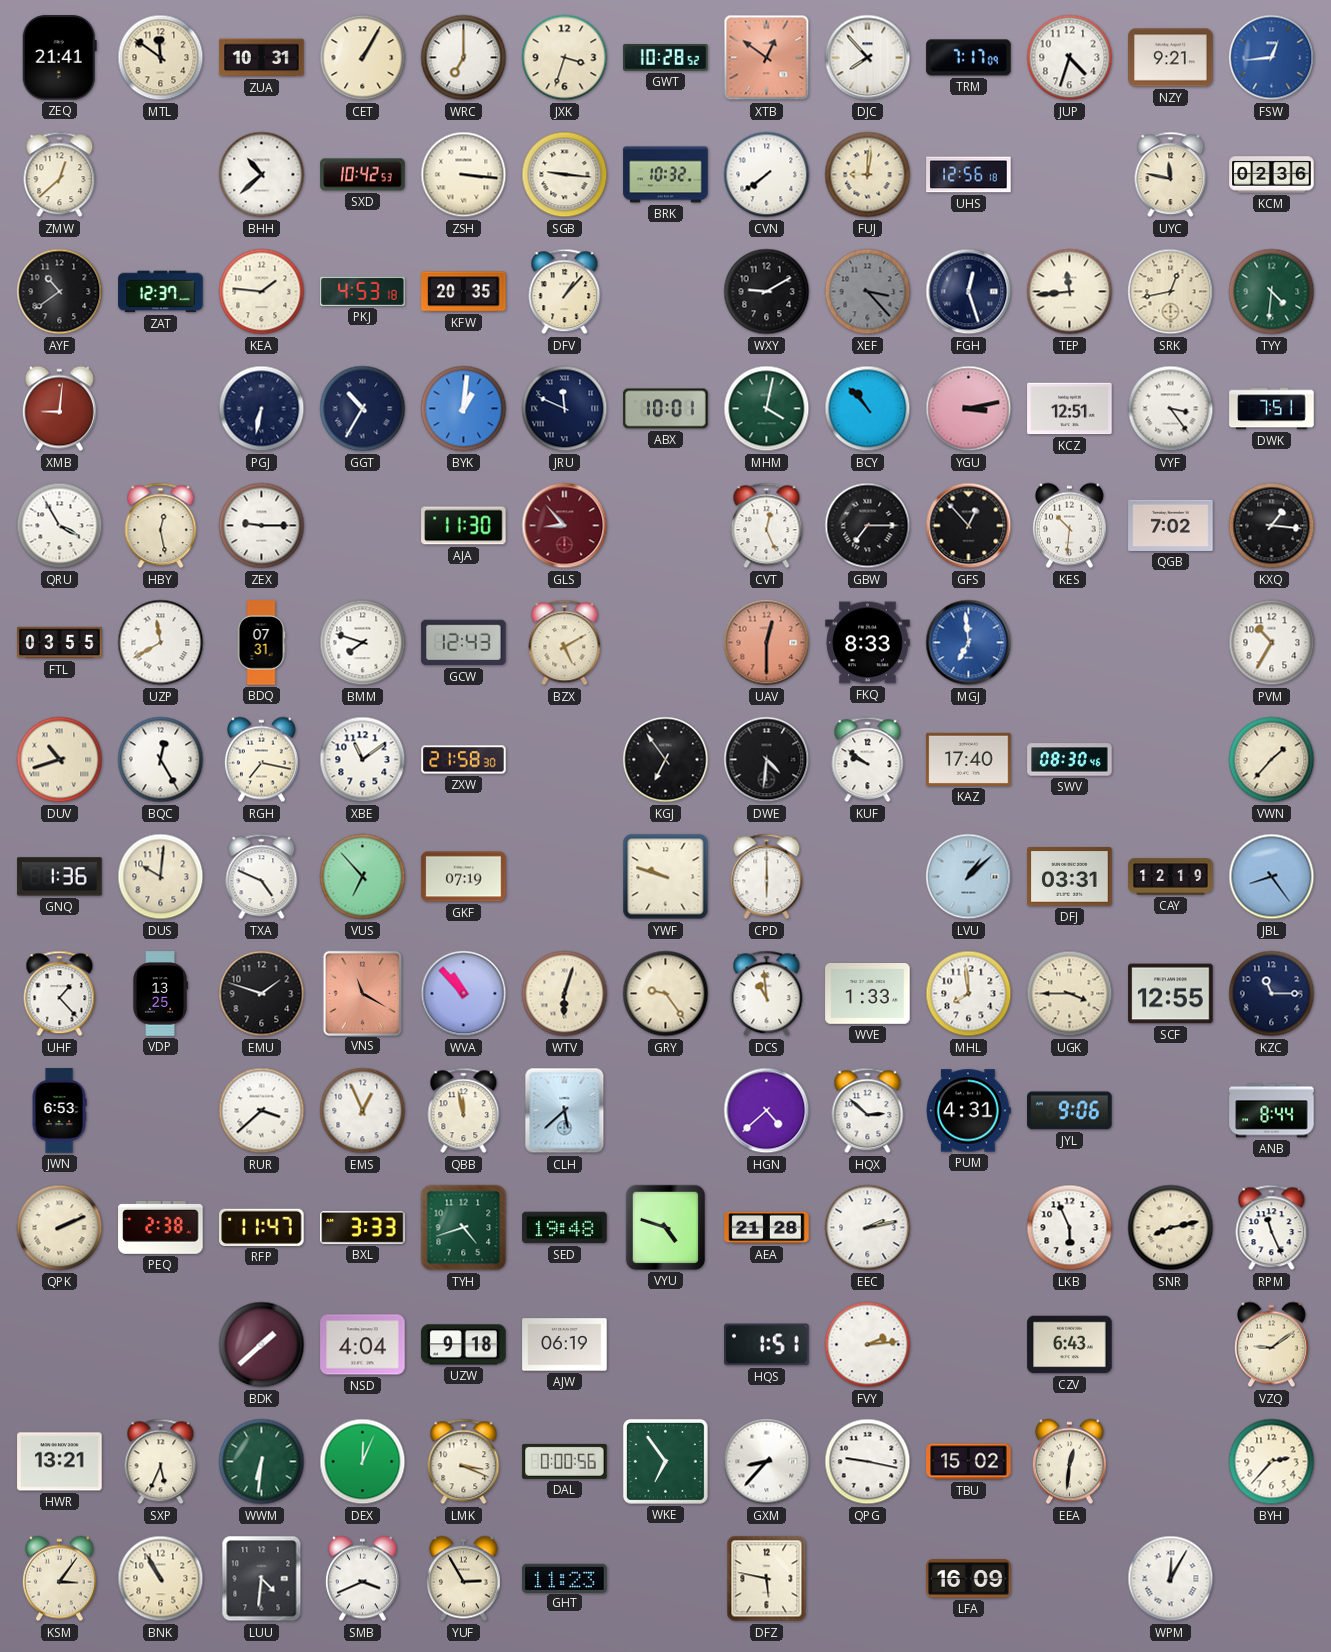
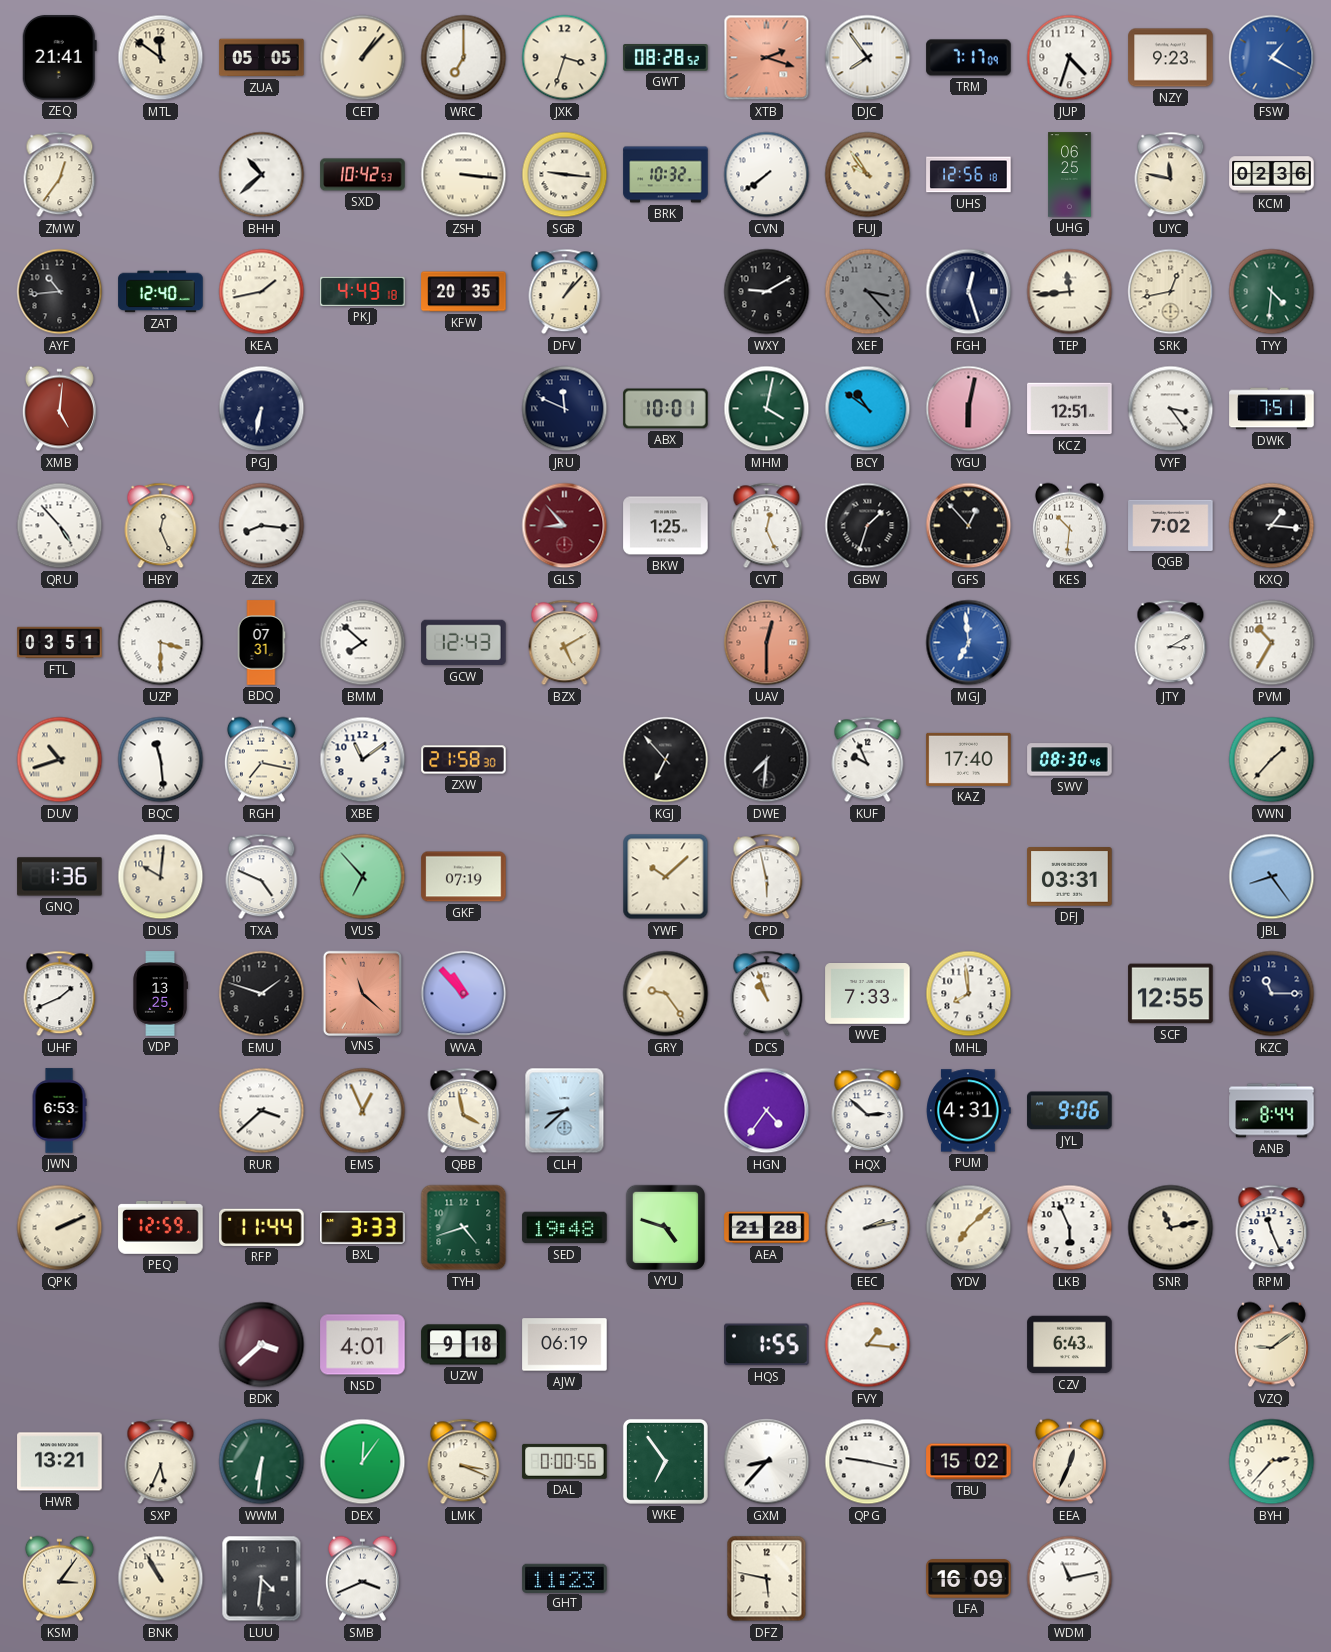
ZUA: 10:31 -> 05:05
CET: 1:05 -> 1:07
GWT: 10:28 -> 08:28
XTB: 12:51 -> 2:18
DJC: 7:53 -> 7:54
NZY: 9:21 -> 9:23
FSW: 12:44 -> 1:20
ZMW: 12:38 -> 12:36
FUJ: 9:01 -> 9:54
UHG: none -> 06:25
AYF: 10:39 -> 10:44
ZAT: 12:37 -> 12:40
KEA: 1:46 -> 1:43
PKJ: 4:53 -> 4:49
XMB: 9:01 -> 5:01
GGT: 10:35 -> none
BYK: 1:01 -> none
BCY: 10:53 -> 10:51
YGU: 3:13 -> 6:02
QRU: 3:55 -> 4:53
HBY: 12:28 -> 12:26
ZEX: 9:15 -> 8:16
AJA: 11:30 -> none
BKW: none -> 1:25
GBW: 7:15 -> 1:33
FTL: 03:55 -> 03:51
UZP: 11:40 -> 3:30
BMM: 7:48 -> 7:52
FKQ: 8:33 -> none
JTY: none -> 3:10
BQC: 12:25 -> 11:29
KGJ: 6:54 -> 6:53
DWE: 4:31 -> 7:31
KUF: 9:51 -> 9:56
YWF: 9:48 -> 10:08
CPD: 6:00 -> 5:58
LVU: 1:08 -> none
CAY: 12:19 -> none
UHF: 1:23 -> 1:41
VNS: 11:20 -> 11:22
WTV: 6:03 -> none
DCS: 10:59 -> 10:57
WVE: 1:33 -> 7:33
UGK: 3:45 -> none
QBB: 11:58 -> 3:58
CLH: 5:38 -> 8:38
HGN: 4:38 -> 4:36
PEQ: 2:38 -> 12:59
RFP: 11:47 -> 11:44
YDV: none -> 7:08
SNR: 8:13 -> 11:13
BDK: 1:38 -> 3:38
NSD: 4:04 -> 4:01
HQS: 1:51 -> 1:55
FVY: 2:14 -> 1:16
DEX: 12:04 -> 12:06
EEA: 12:31 -> 12:34
YUF: 2:55 -> none
WDM: none -> 11:13
WPM: 12:05 -> none
